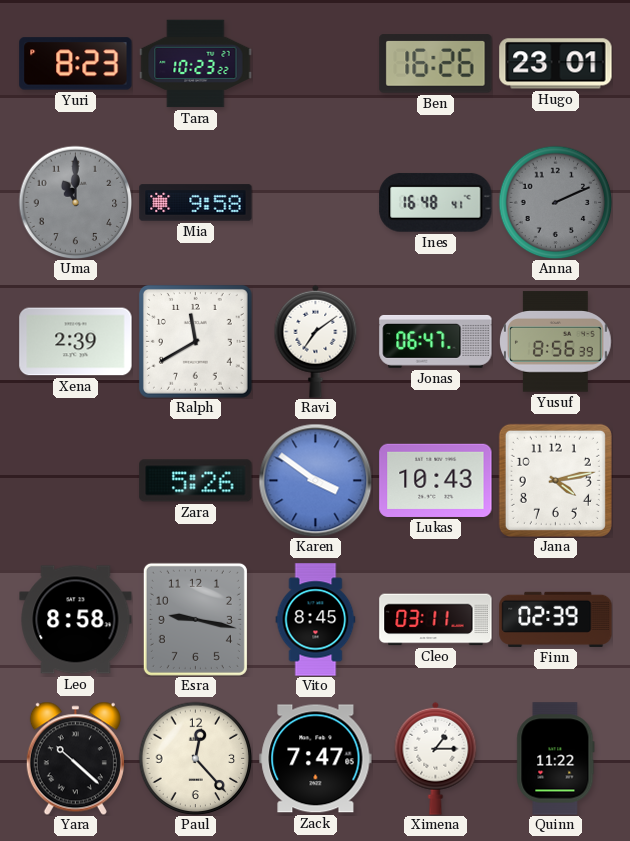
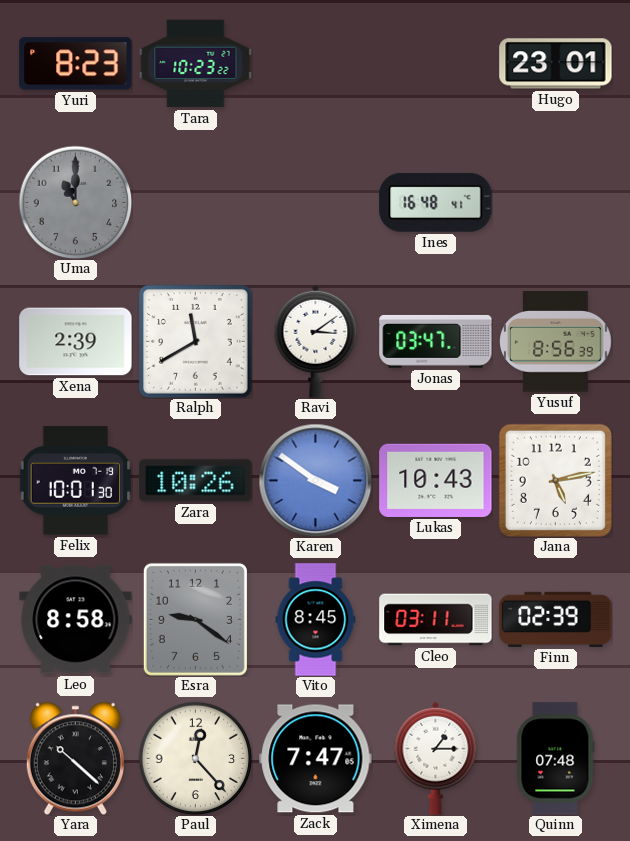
Ben: 16:26 -> none
Mia: 9:58 -> none
Anna: 2:11 -> none
Ravi: 7:09 -> 3:09
Jonas: 06:47 -> 03:47
Felix: none -> 10:01
Zara: 5:26 -> 10:26
Jana: 4:13 -> 5:13
Esra: 9:17 -> 9:21
Quinn: 11:22 -> 07:48
